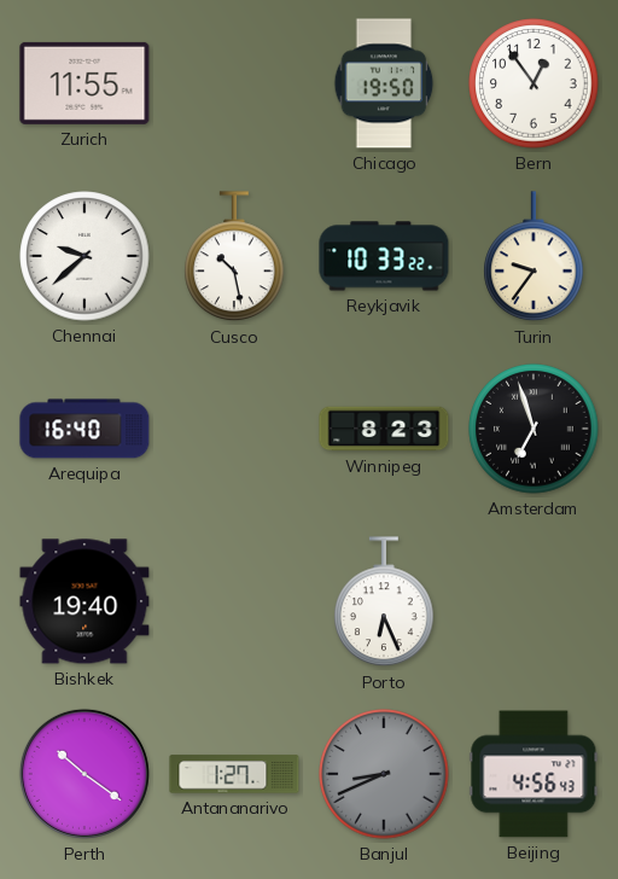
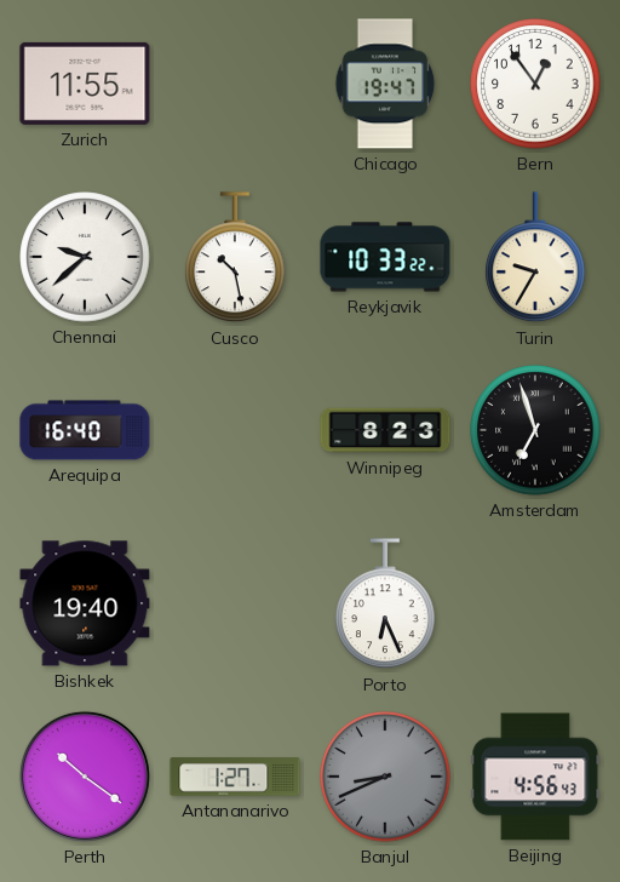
Chicago: 19:50 -> 19:47
Turin: 9:36 -> 9:35
